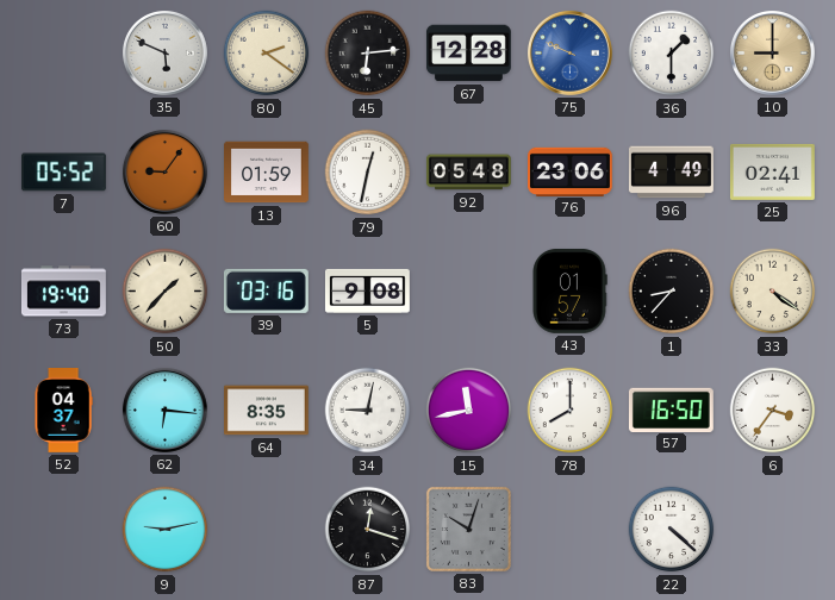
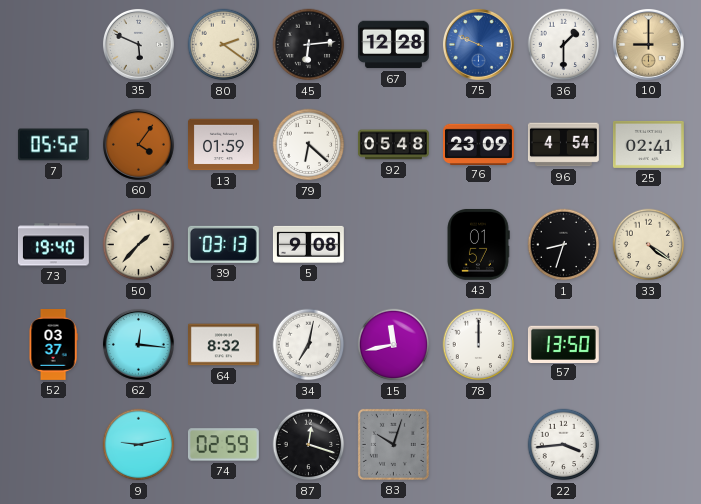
60: 9:06 -> 4:06
79: 12:32 -> 6:22
76: 23:06 -> 23:09
96: 4:49 -> 4:54
39: 03:16 -> 03:13
1: 8:37 -> 8:33
52: 04:37 -> 03:37
62: 6:16 -> 12:16
64: 8:35 -> 8:32
34: 9:02 -> 7:02
78: 8:00 -> 12:00
57: 16:50 -> 13:50
6: 3:36 -> none
74: none -> 02:59
22: 4:22 -> 3:44
